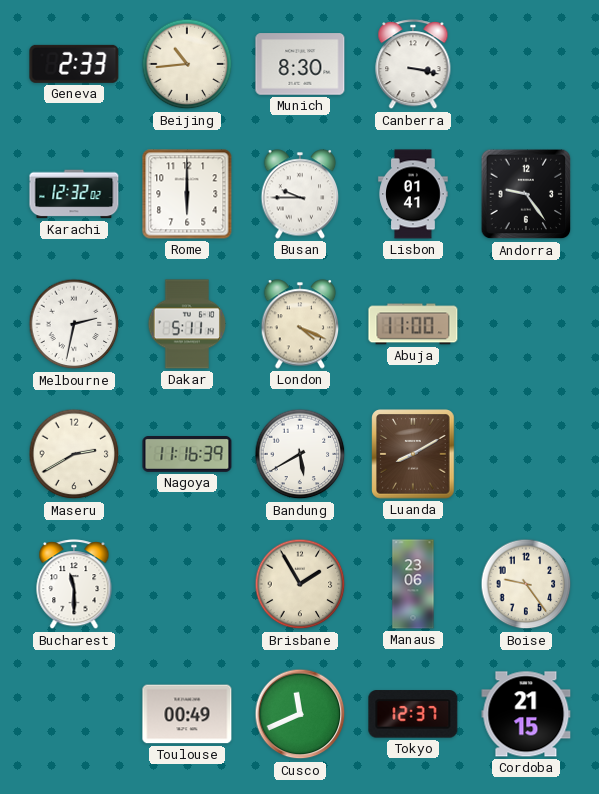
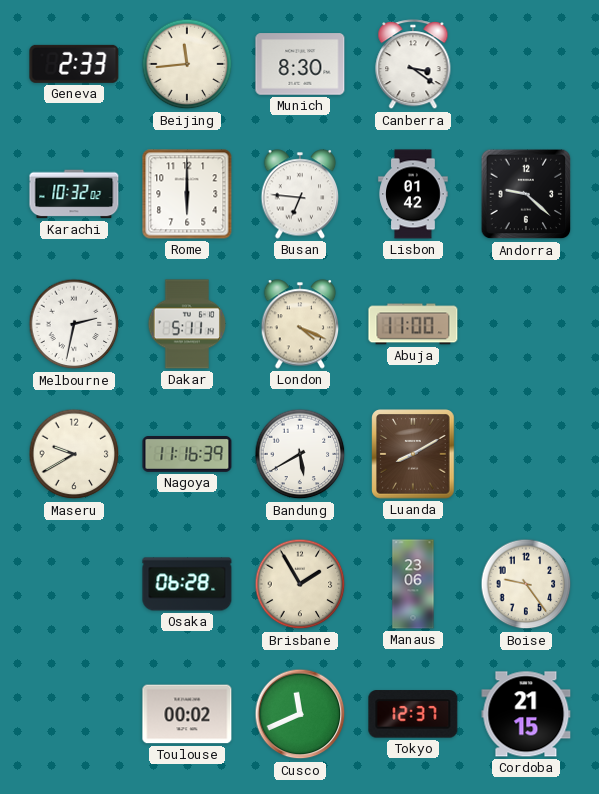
Beijing: 10:44 -> 11:44
Canberra: 3:17 -> 3:21
Karachi: 12:32 -> 10:32
Busan: 9:45 -> 6:46
Lisbon: 01:41 -> 01:42
Andorra: 9:24 -> 9:22
Maseru: 2:40 -> 9:40
Bucharest: 11:30 -> none
Osaka: none -> 06:28
Toulouse: 00:49 -> 00:02
